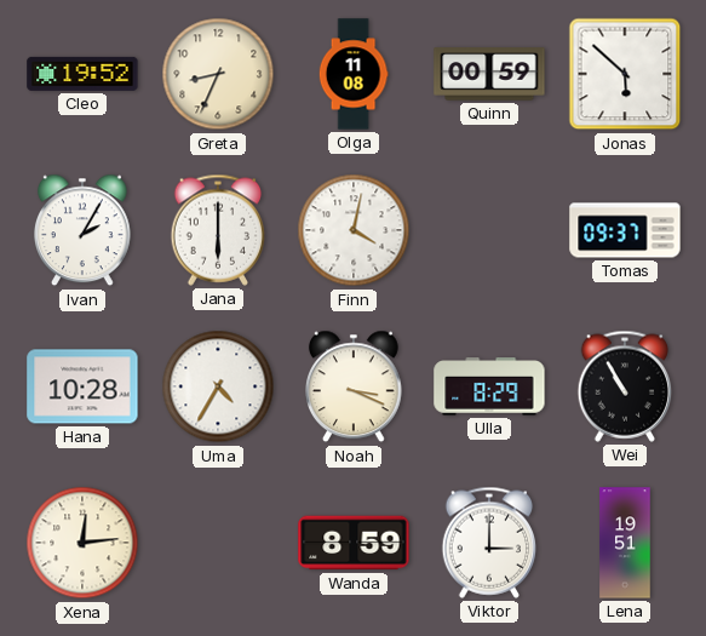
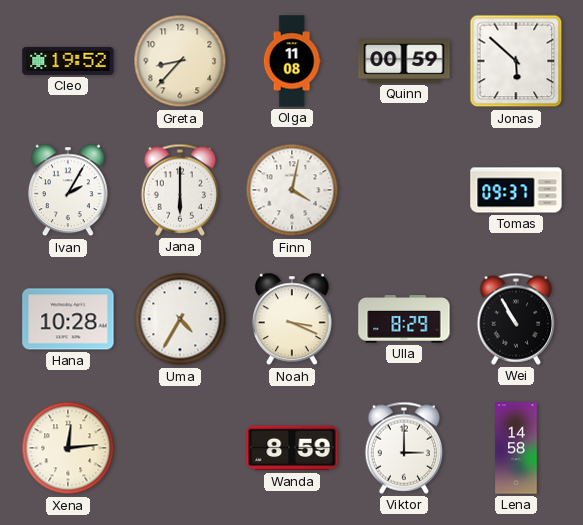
Greta: 8:34 -> 8:37
Lena: 19:51 -> 14:58
